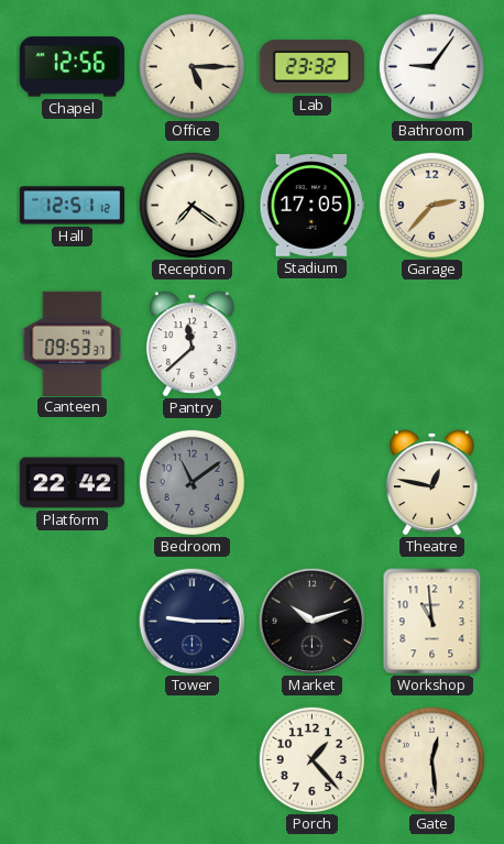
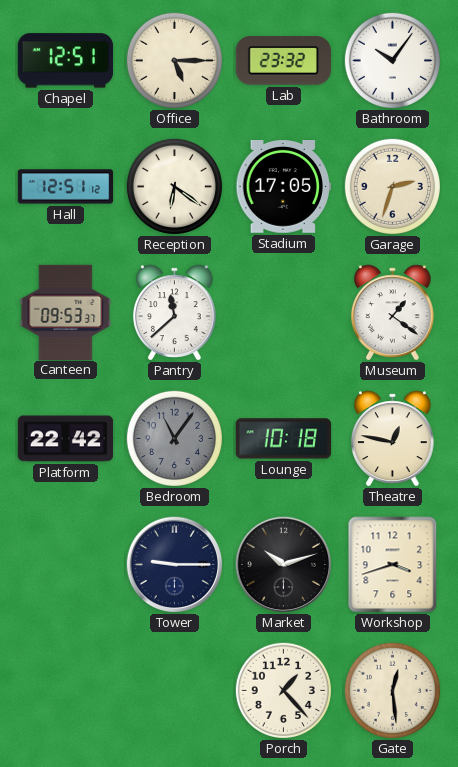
Chapel: 12:56 -> 12:51
Bathroom: 9:06 -> 10:06
Reception: 7:21 -> 6:21
Garage: 2:37 -> 2:33
Museum: none -> 1:21
Bedroom: 11:09 -> 11:06
Lounge: none -> 10:18
Workshop: 10:59 -> 3:42
